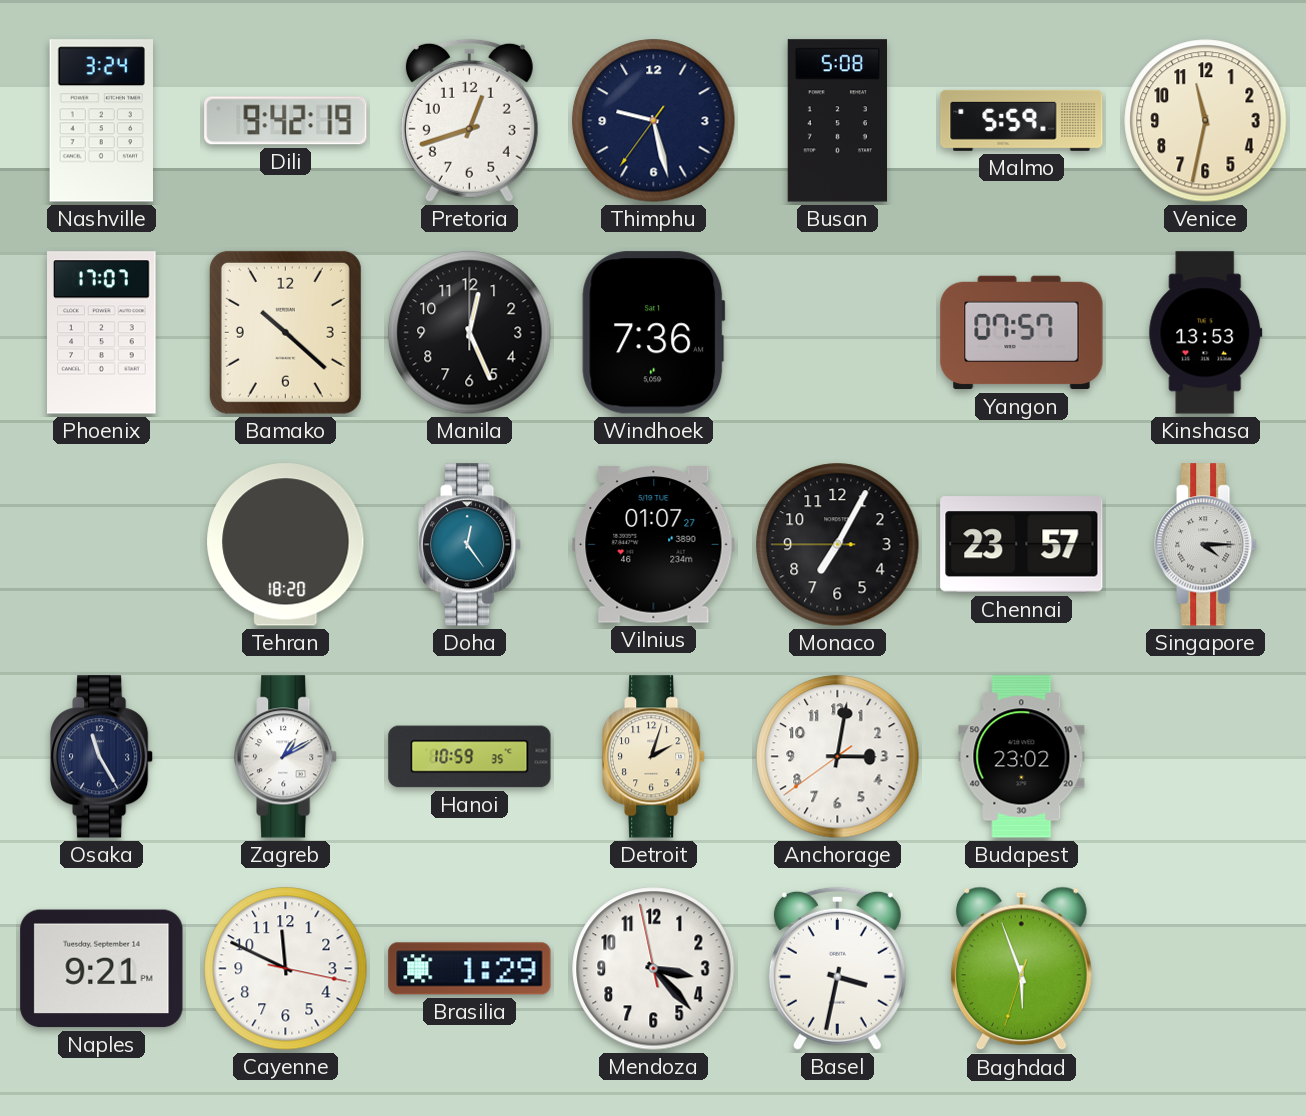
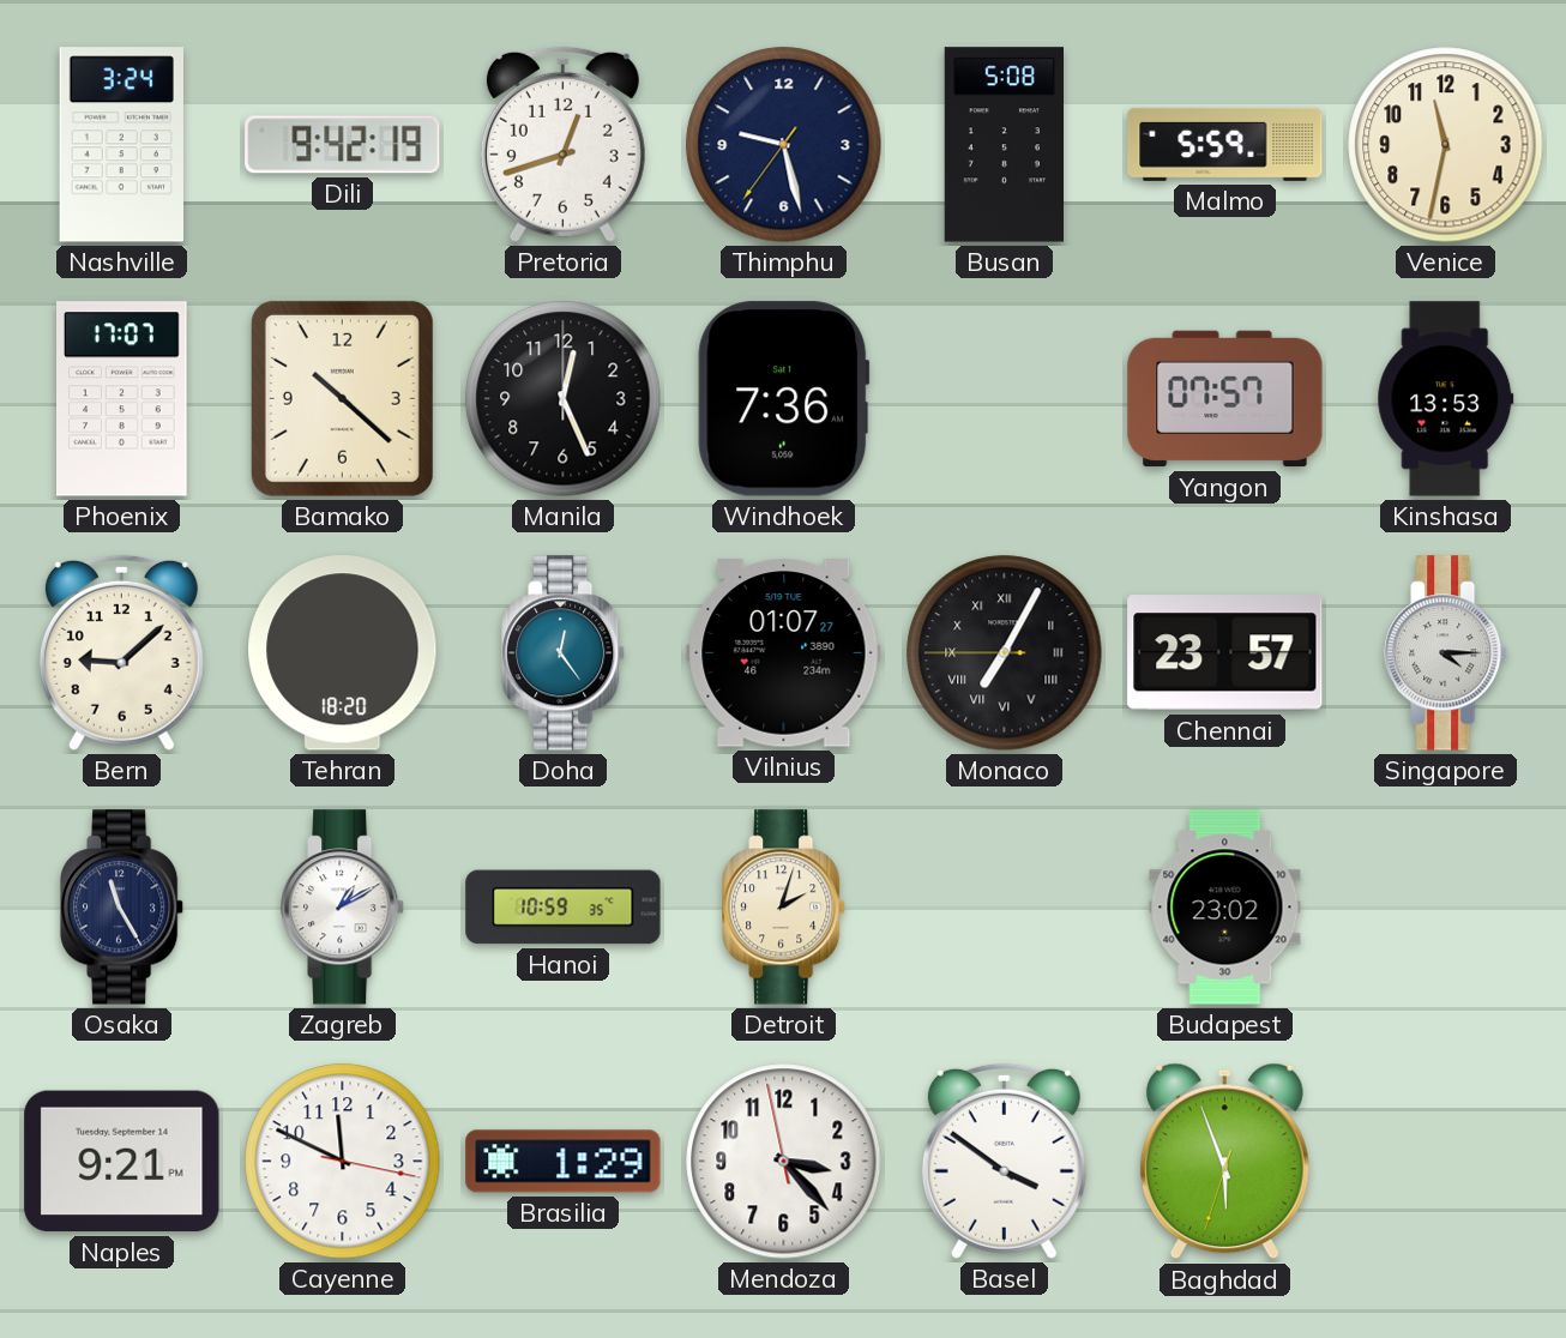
Bern: none -> 9:08
Monaco numerals: Arabic -> Roman
Anchorage: 3:01 -> none
Basel: 3:32 -> 3:51
